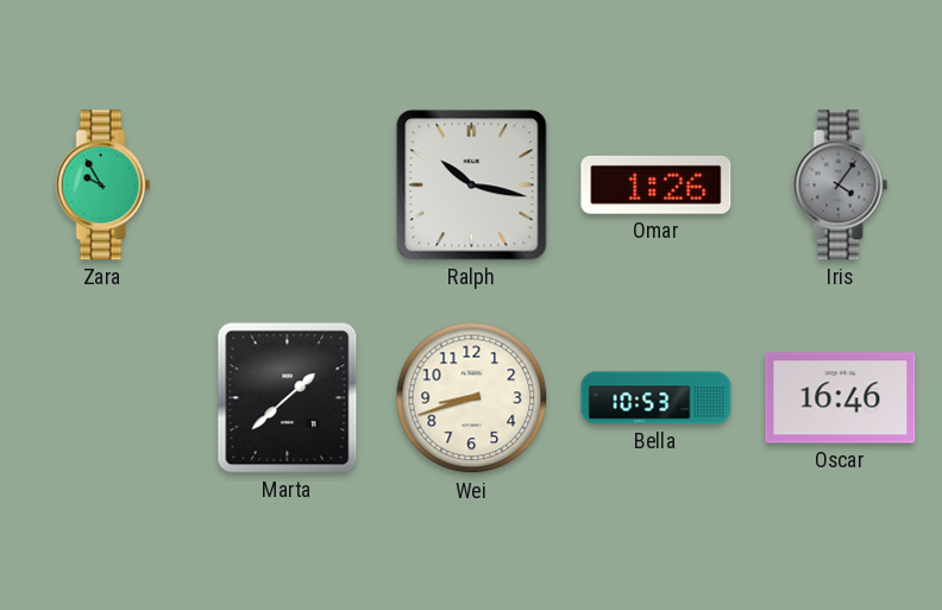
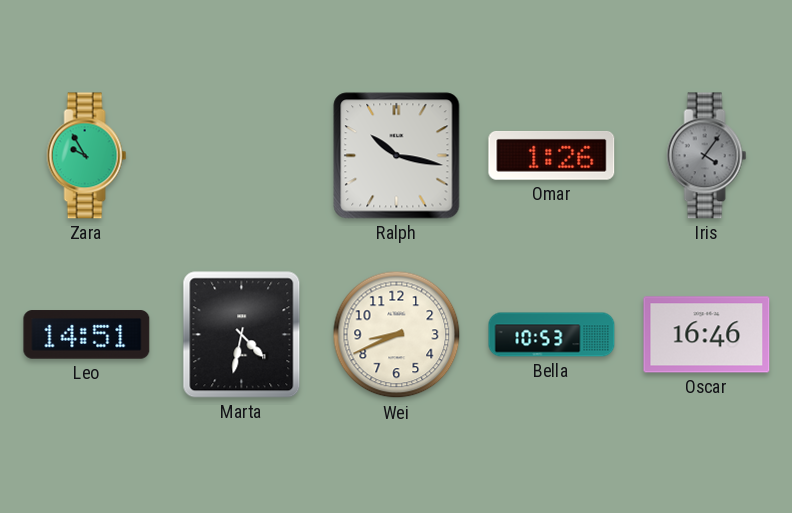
Leo: none -> 14:51
Marta: 1:38 -> 4:32
Wei: 8:42 -> 8:41
